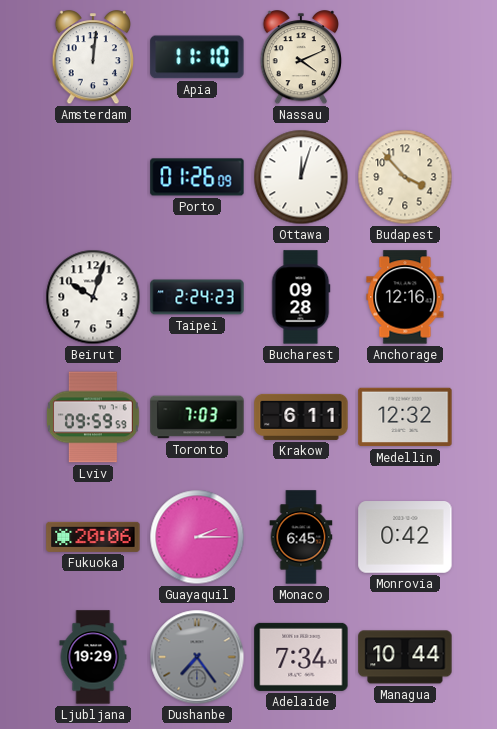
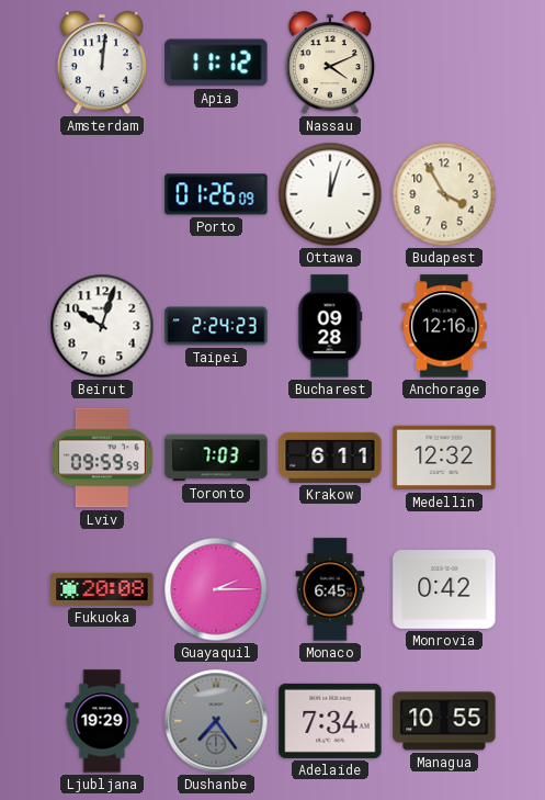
Apia: 11:10 -> 11:12
Budapest: 3:53 -> 3:55
Fukuoka: 20:06 -> 20:08
Managua: 10:44 -> 10:55
